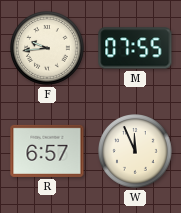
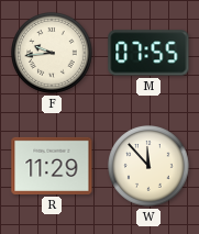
R: 6:57 -> 11:29
W: 11:56 -> 11:53
